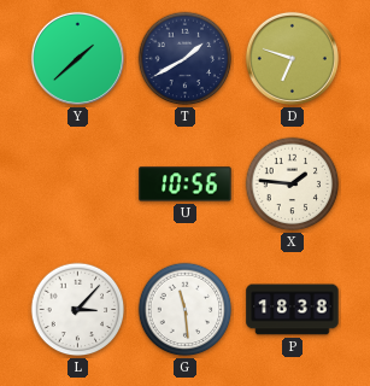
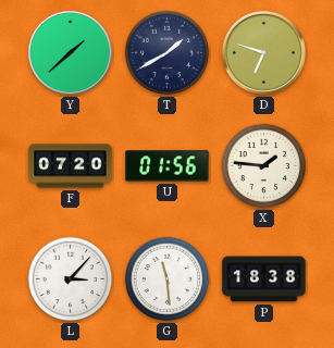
F: none -> 07:20
U: 10:56 -> 01:56
